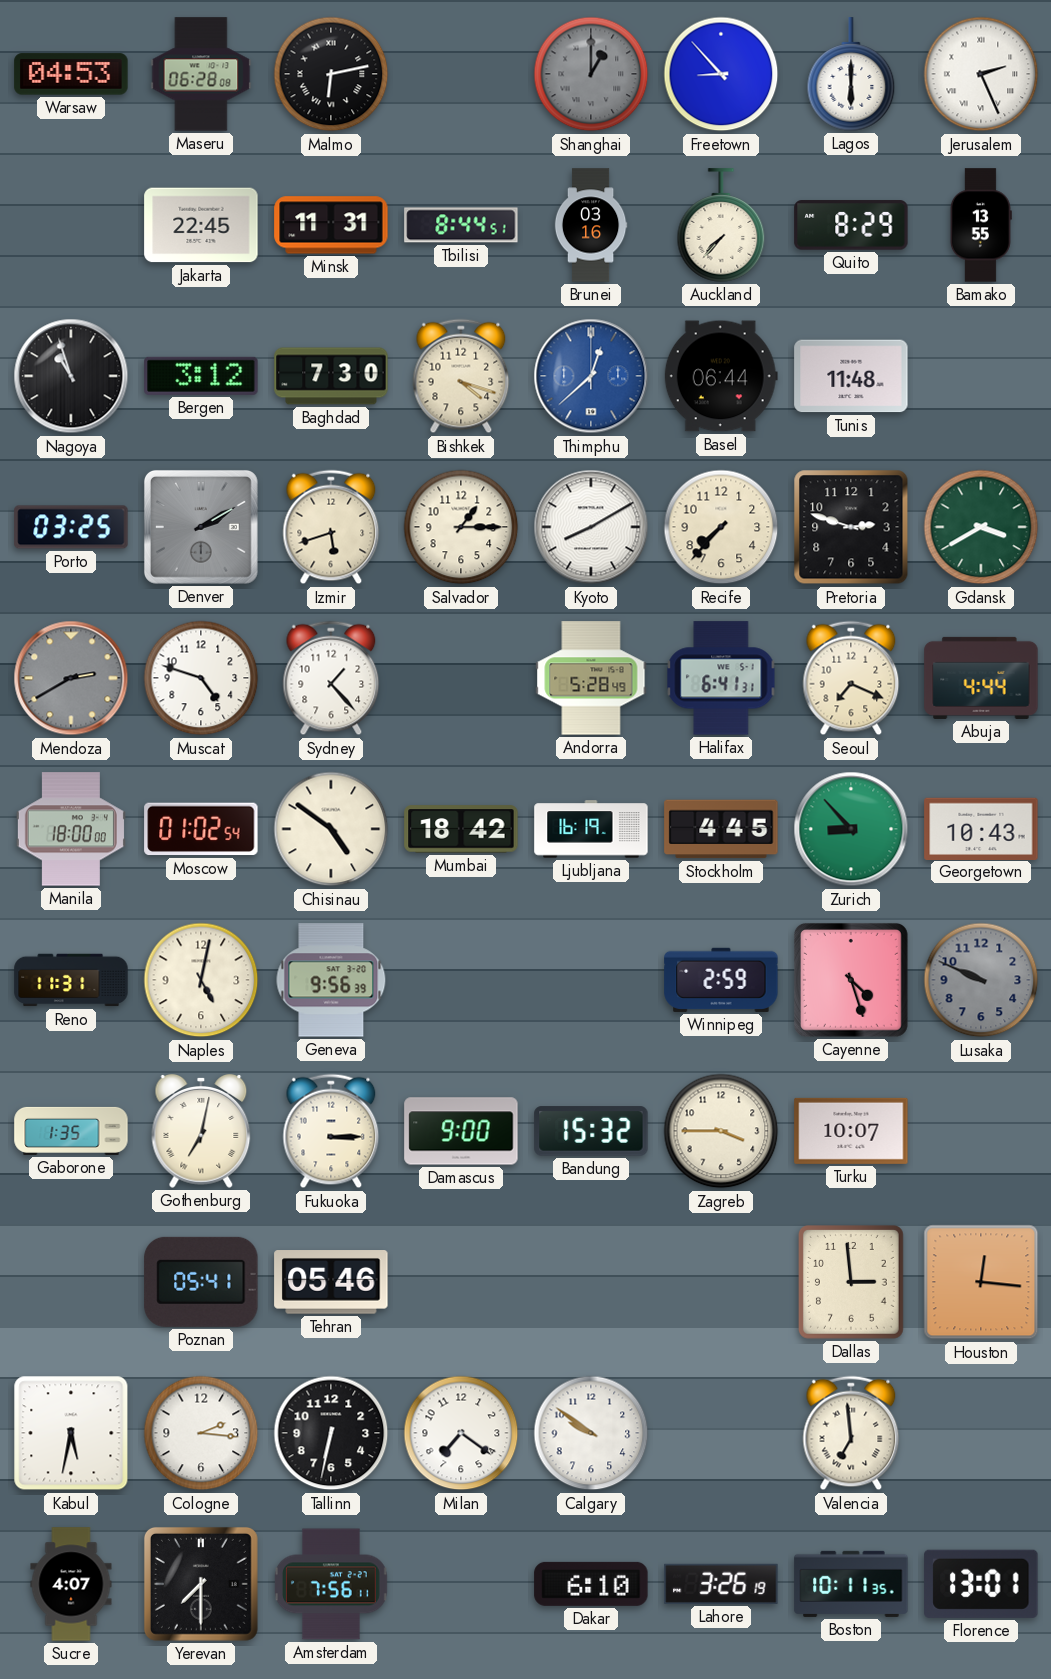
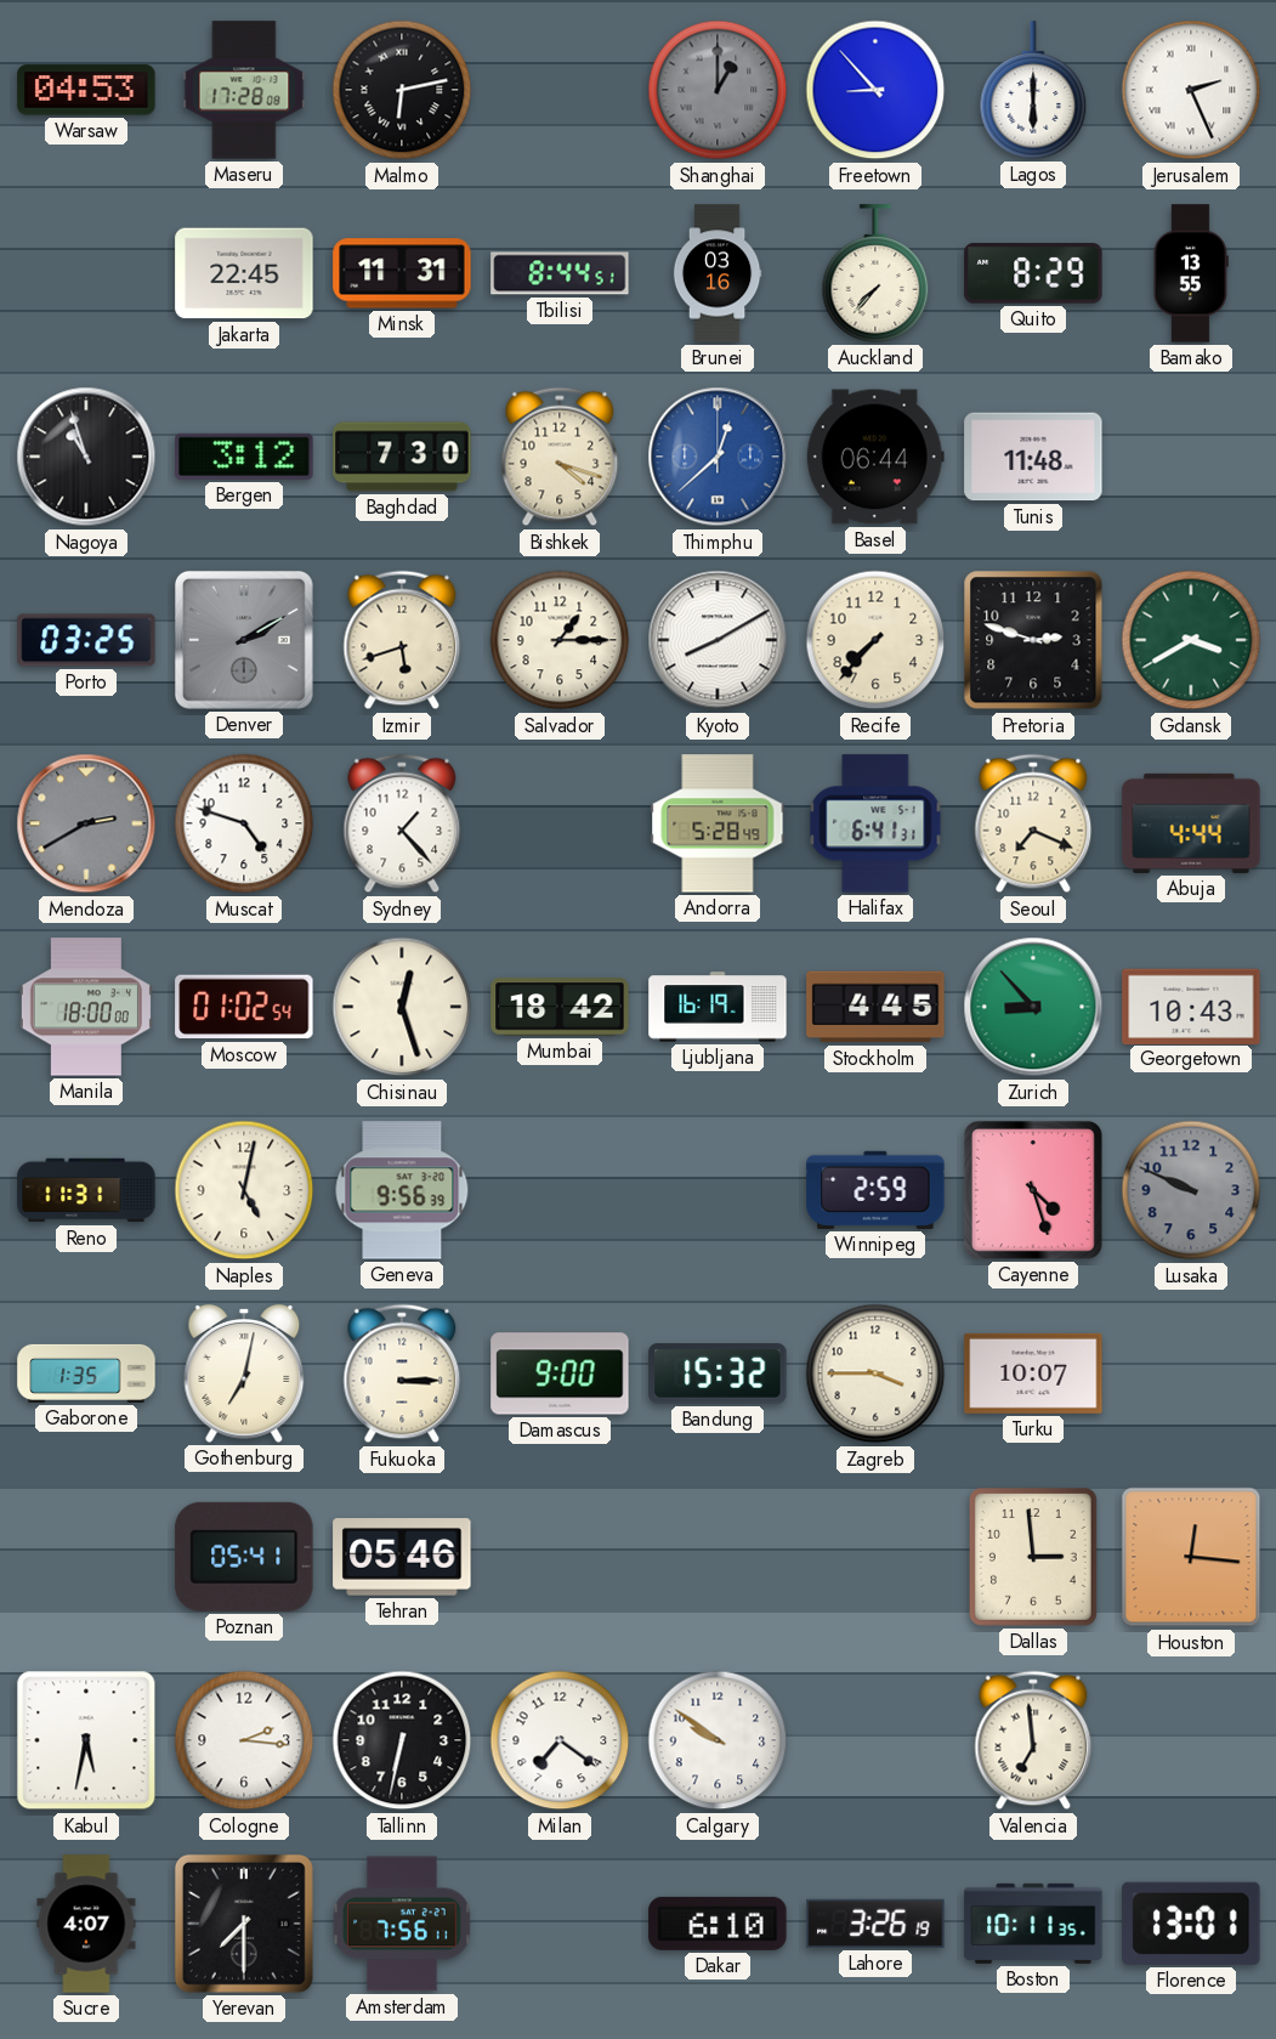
Maseru: 06:28 -> 17:28
Chisinau: 4:51 -> 12:27
